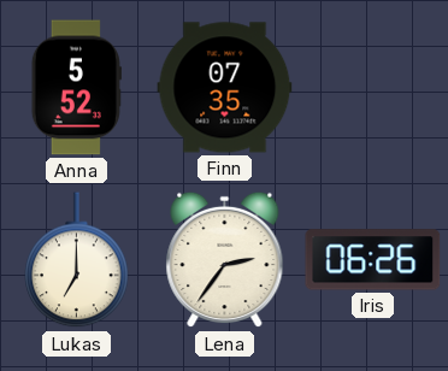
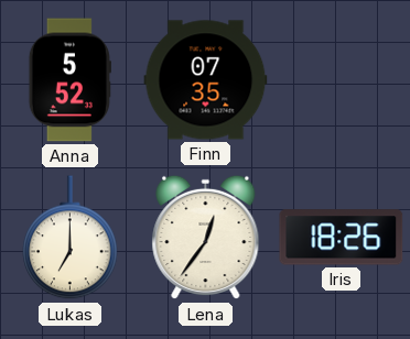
Lena: 2:36 -> 12:36
Iris: 06:26 -> 18:26
